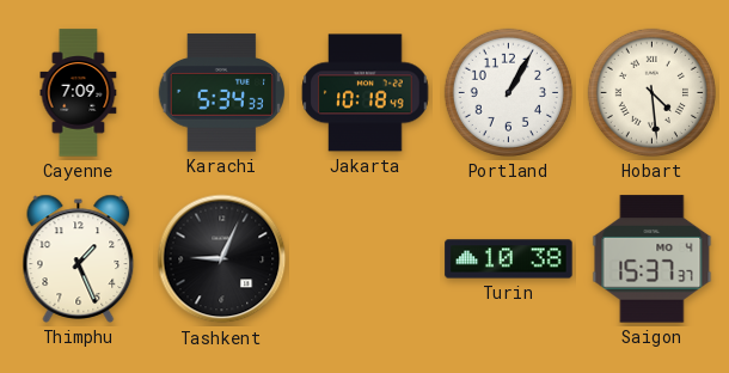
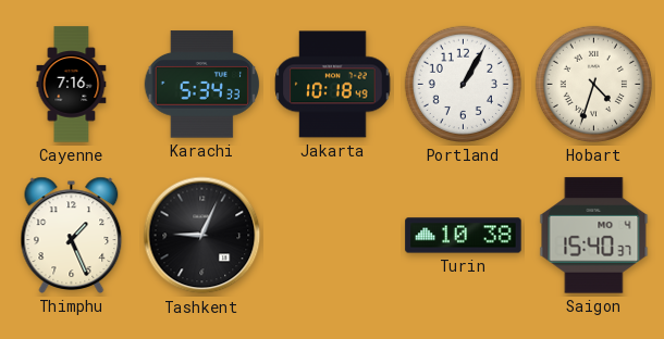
Cayenne: 7:09 -> 7:16
Hobart: 4:29 -> 4:33
Saigon: 15:37 -> 15:40
